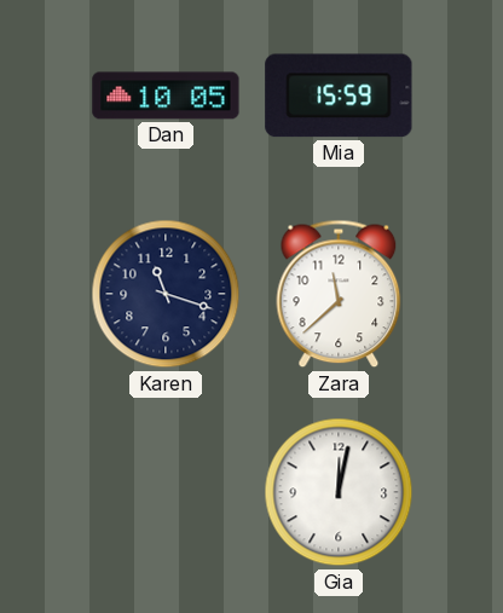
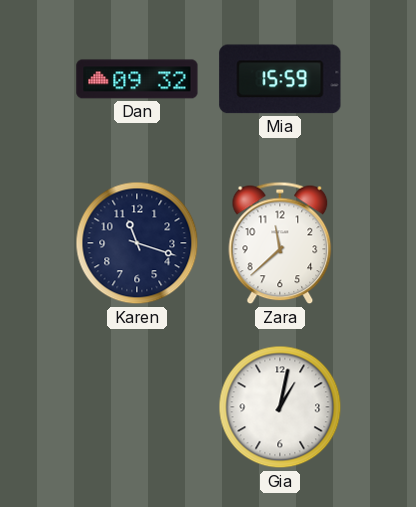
Dan: 10:05 -> 09:32
Gia: 12:02 -> 1:02
